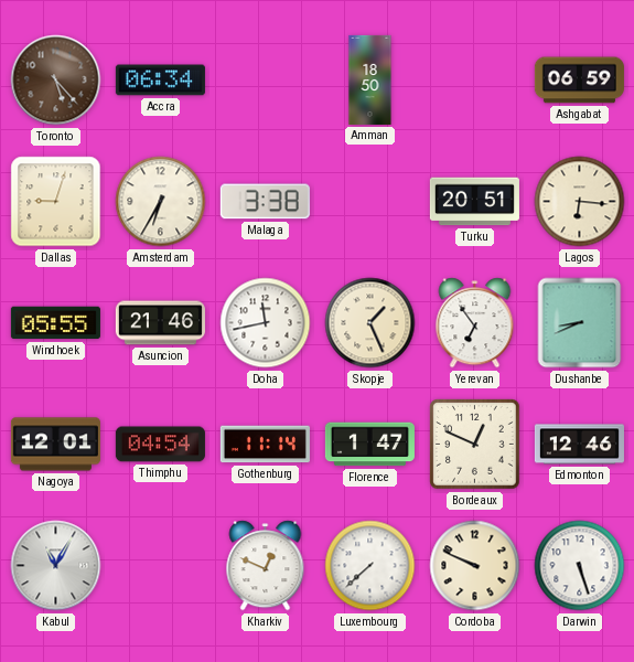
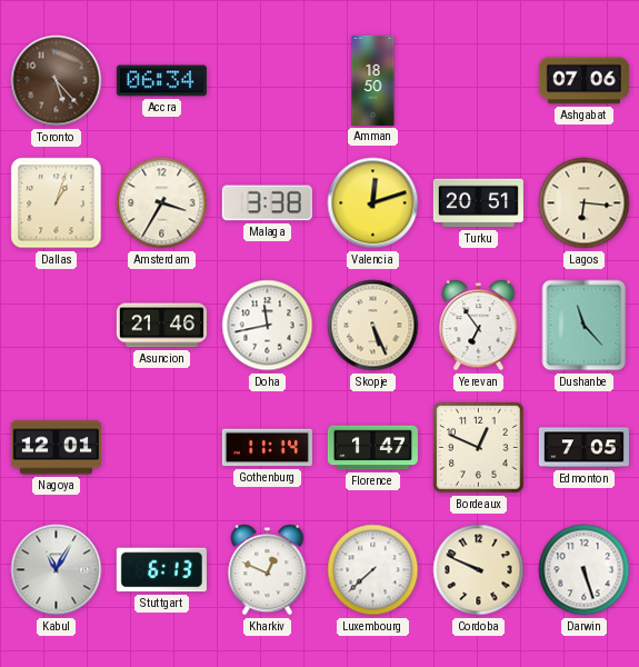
Ashgabat: 06:59 -> 07:06
Dallas: 9:03 -> 1:03
Amsterdam: 6:35 -> 3:35
Valencia: none -> 12:12
Windhoek: 05:55 -> none
Skopje: 1:26 -> 5:26
Dushanbe: 8:41 -> 11:23
Thimphu: 04:54 -> none
Edmonton: 12:46 -> 7:05
Stuttgart: none -> 6:13
